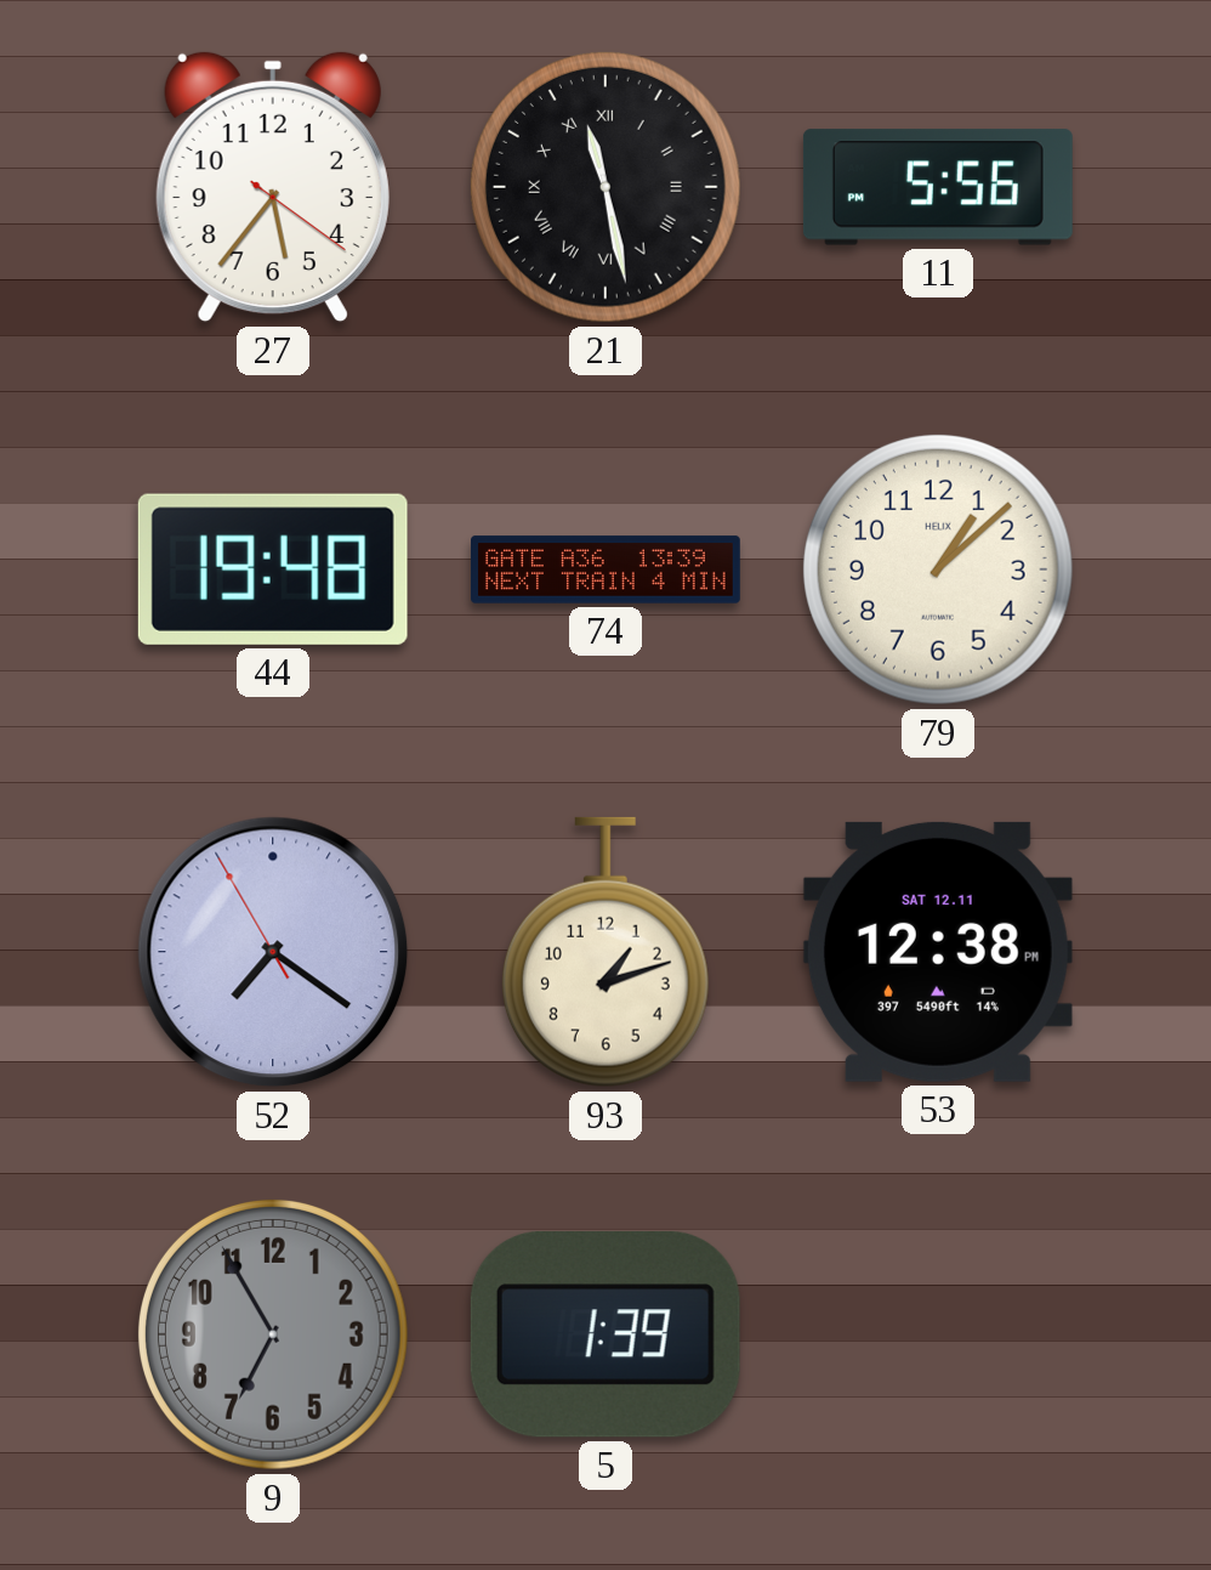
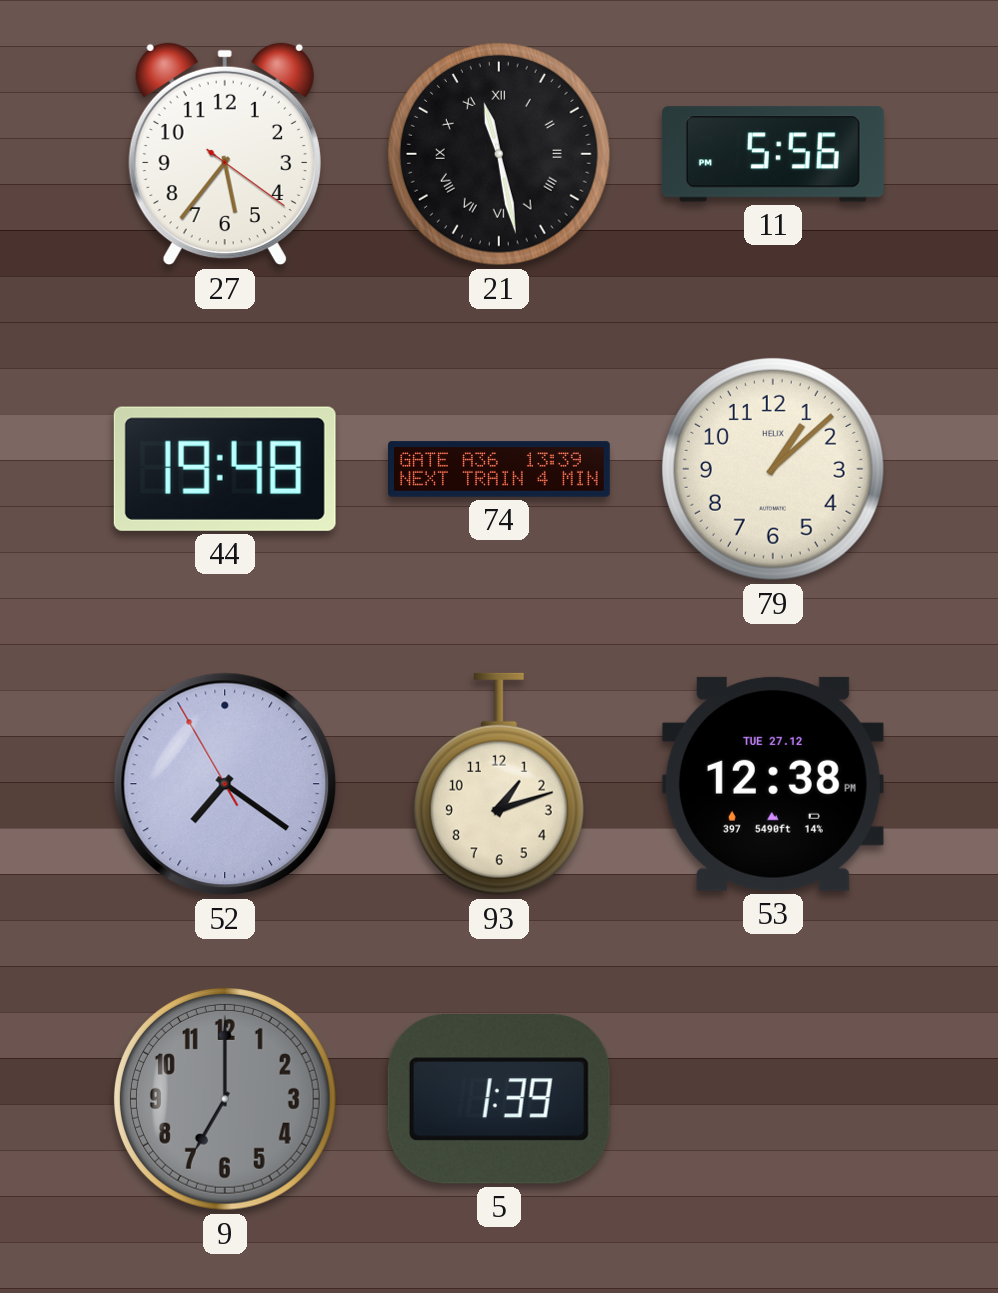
53 date: SAT 12.11 -> TUE 27.12
9: 6:55 -> 7:00
